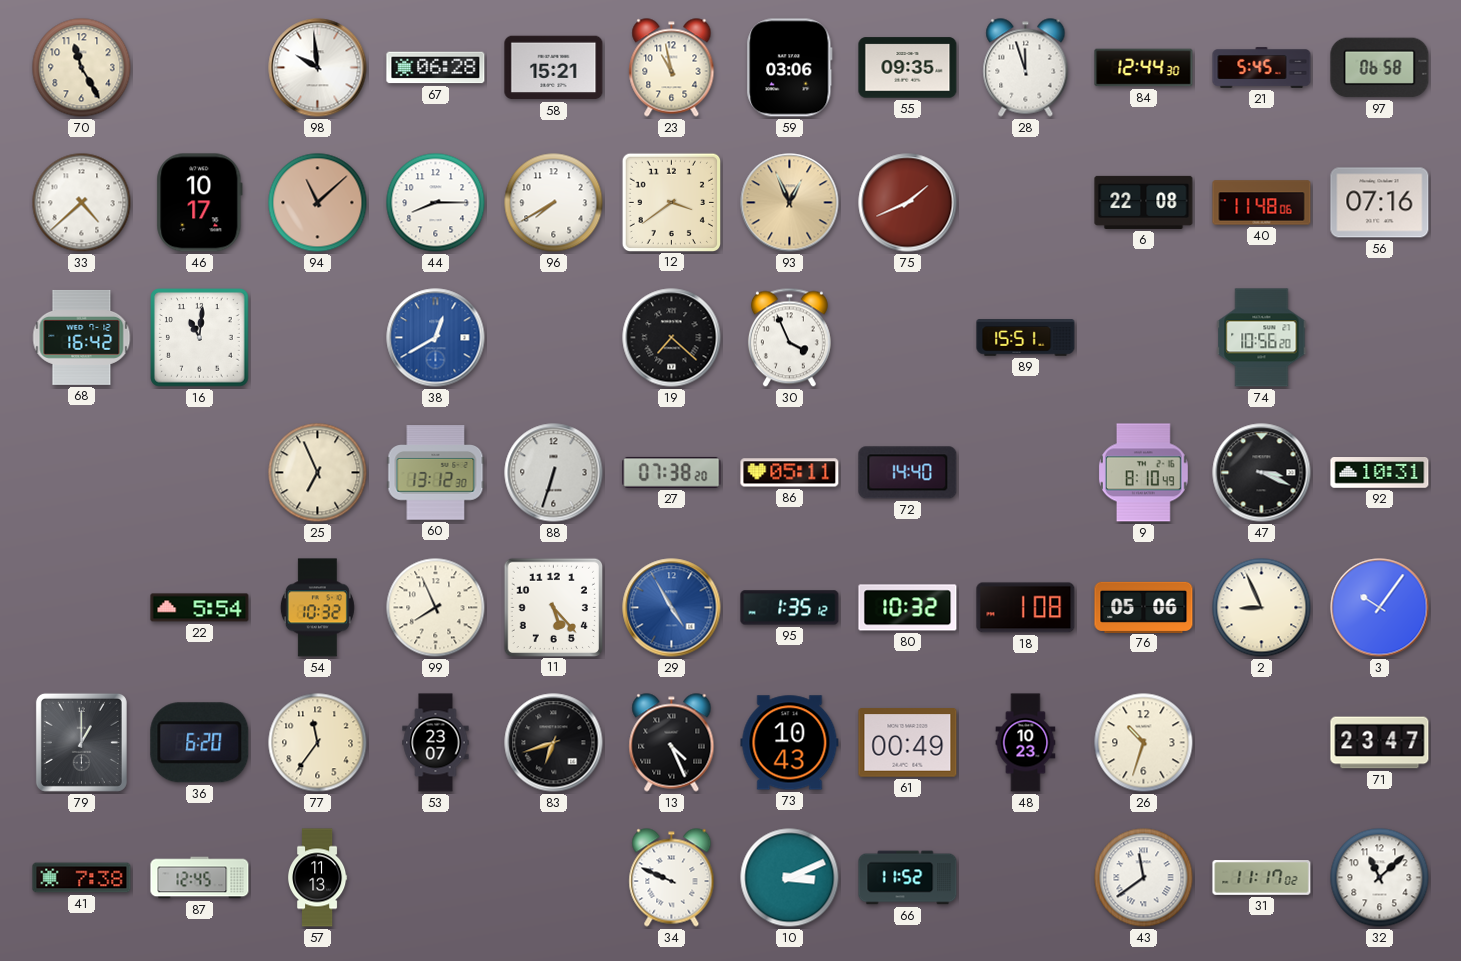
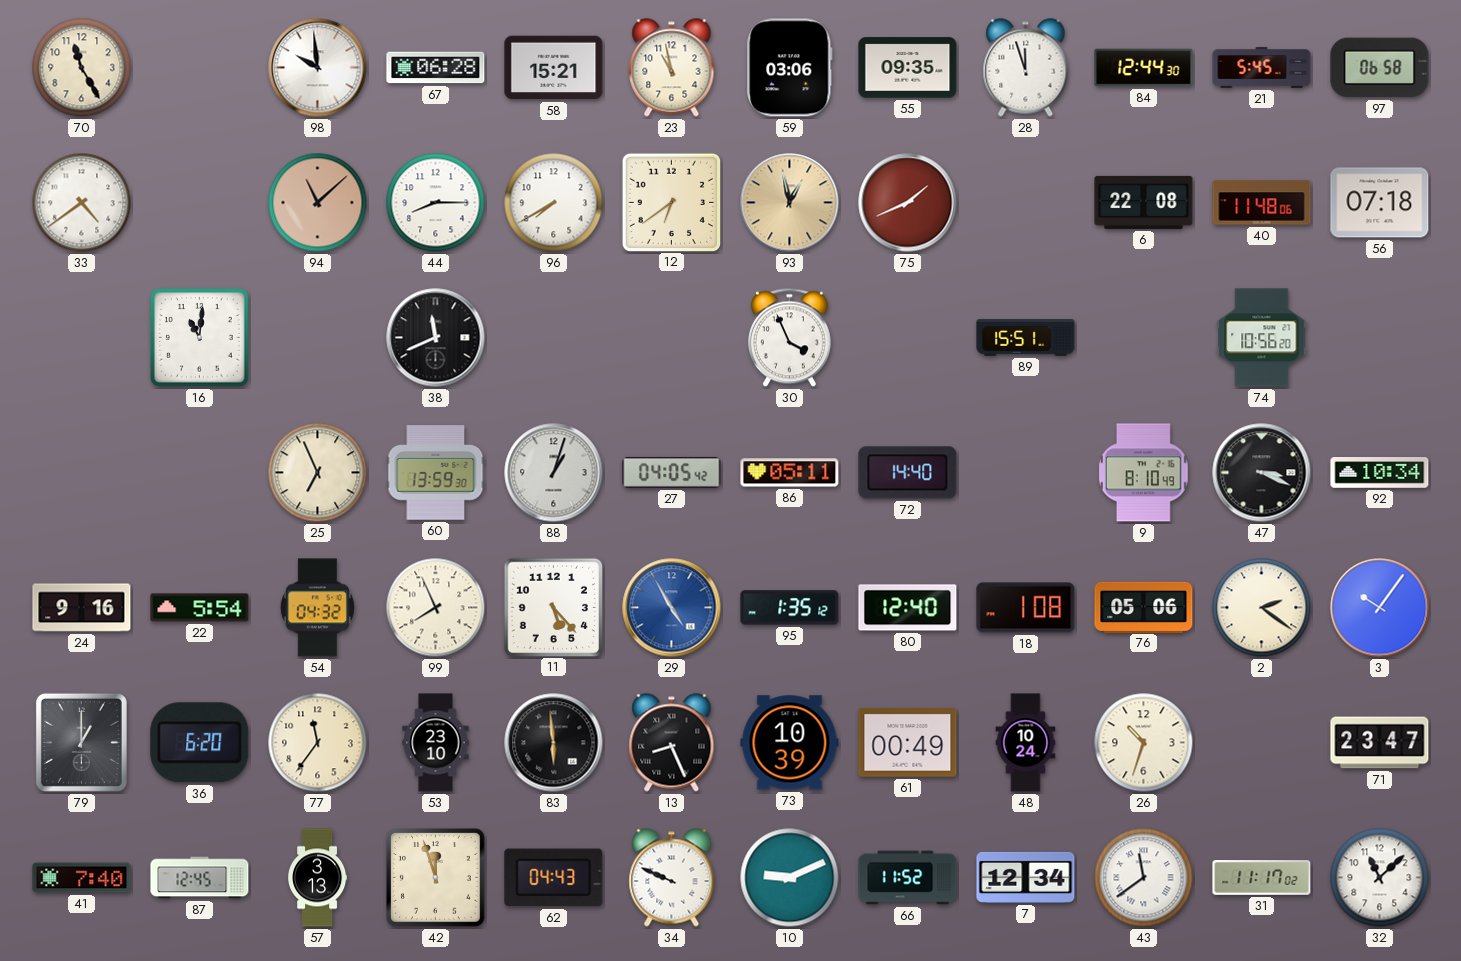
33: 4:38 -> 4:39
46: 10:17 -> none
12: 3:39 -> 6:39
93: 12:56 -> 12:58
56: 07:16 -> 07:18
68: 16:42 -> none
38: 12:40 -> 11:41
38 dial: blue -> black
19: 7:22 -> none
60: 13:12 -> 13:59
88: 6:33 -> 1:03
27: 07:38 -> 04:05
92: 10:31 -> 10:34
24: none -> 9:16
54: 10:32 -> 04:32
80: 10:32 -> 12:40
2: 8:56 -> 2:21
53: 23:07 -> 23:10
83: 6:42 -> 5:59
13: 4:26 -> 8:26
73: 10:43 -> 10:39
48: 10:23 -> 10:24
41: 7:38 -> 7:40
57: 11:13 -> 3:13
42: none -> 11:57
62: none -> 04:43
10: 3:11 -> 9:11
7: none -> 12:34
